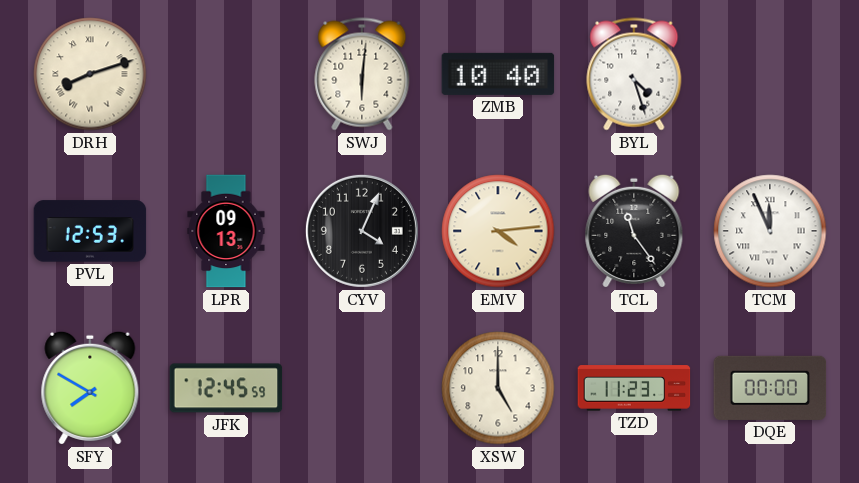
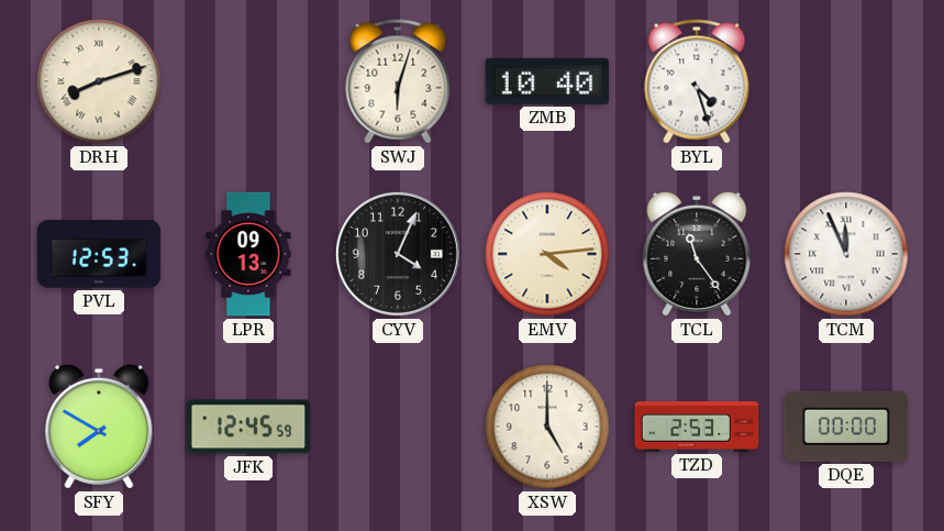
SWJ: 6:01 -> 6:03
TZD: 11:23 -> 2:53
